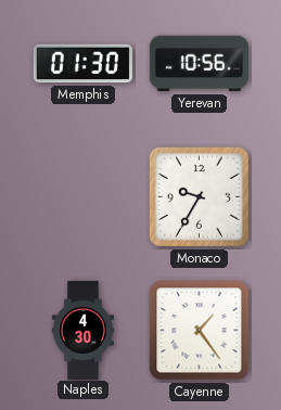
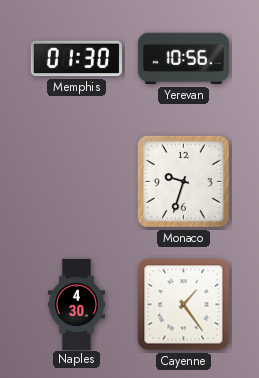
Monaco: 9:35 -> 9:33
